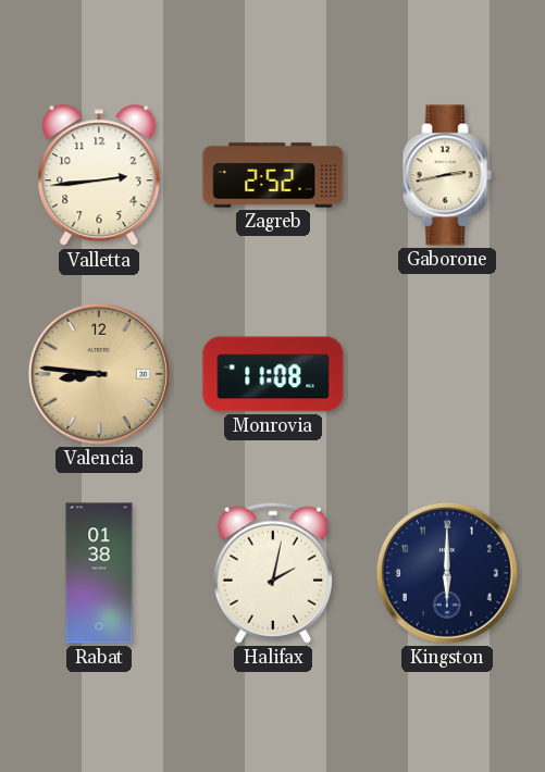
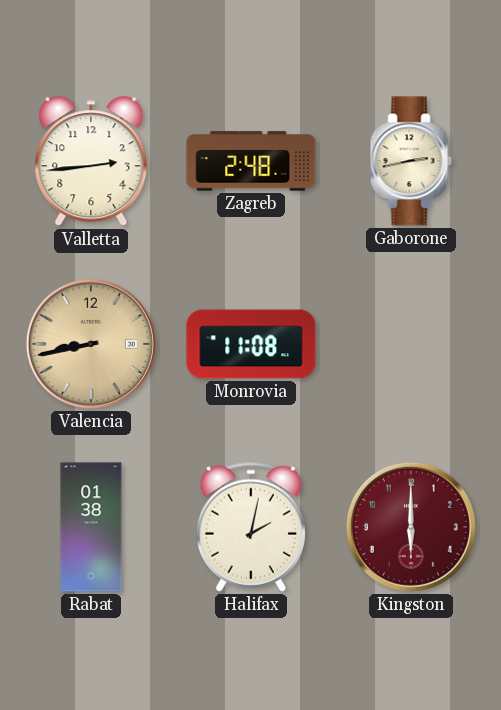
Zagreb: 2:52 -> 2:48
Valencia: 8:46 -> 8:43
Kingston dial: navy -> burgundy
